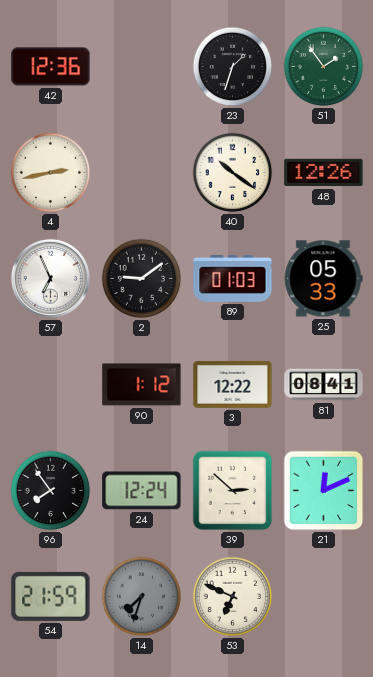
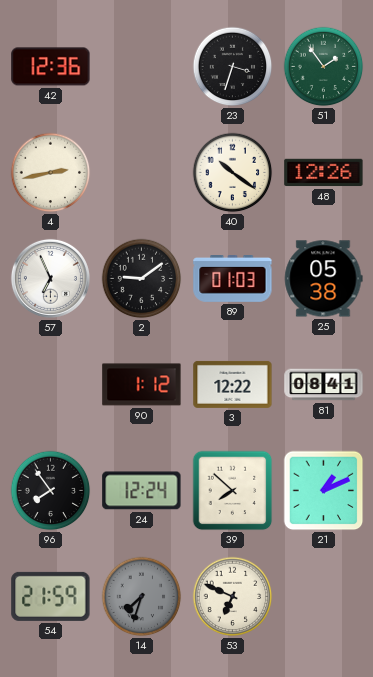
23: 1:33 -> 3:33
25: 05:33 -> 05:38
39: 2:52 -> 7:52
21: 12:11 -> 1:11
